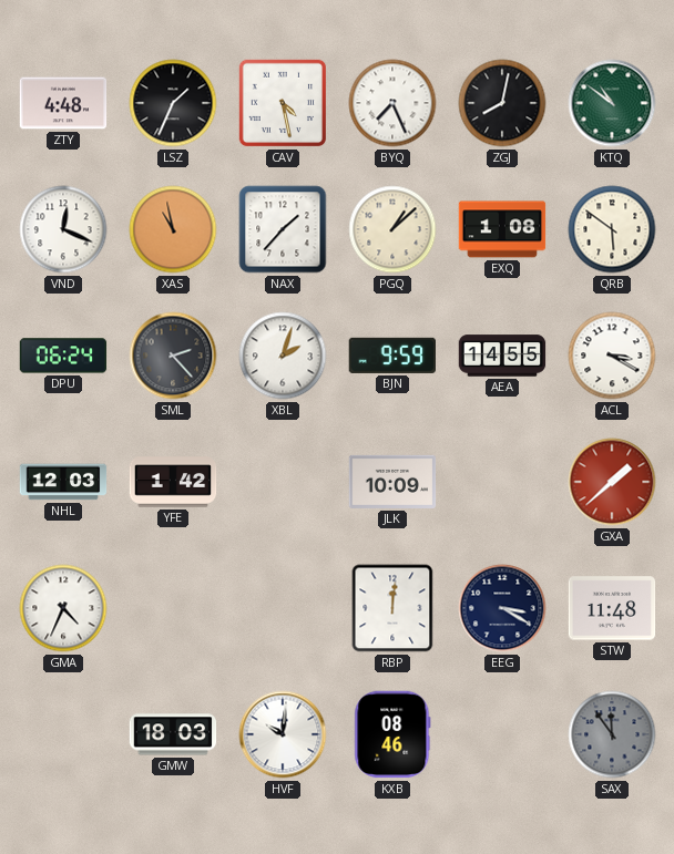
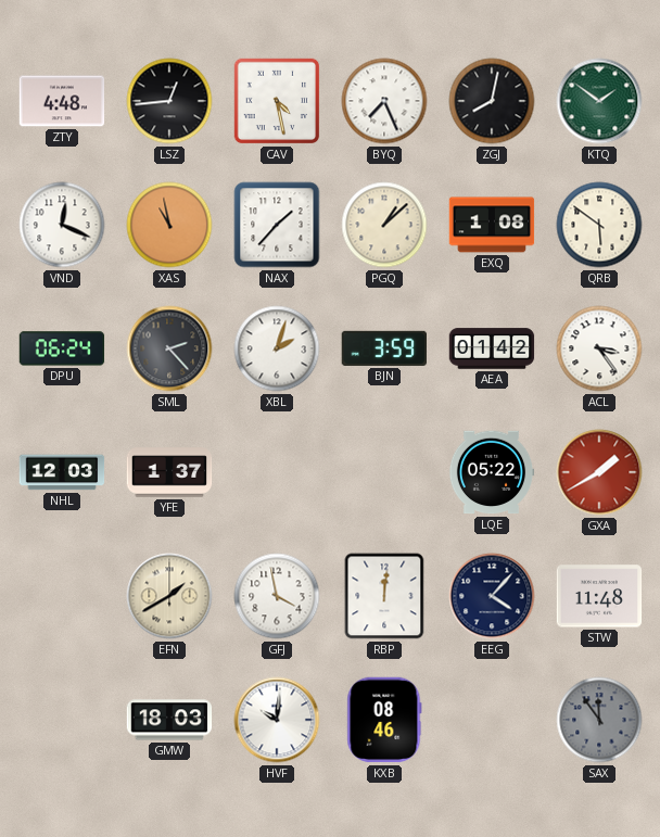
LSZ: 1:34 -> 12:44
KTQ: 10:51 -> 1:51
BJN: 9:59 -> 3:59
AEA: 14:55 -> 01:42
ACL: 3:20 -> 3:24
YFE: 1:42 -> 1:37
JLK: 10:09 -> none
LQE: none -> 05:22
GXA: 1:38 -> 1:40
GMA: 4:34 -> none
EFN: none -> 1:40
GFJ: none -> 3:58
EEG: 3:20 -> 4:07
